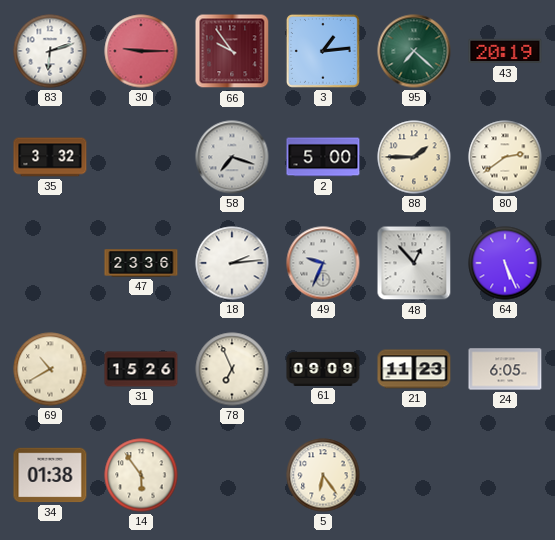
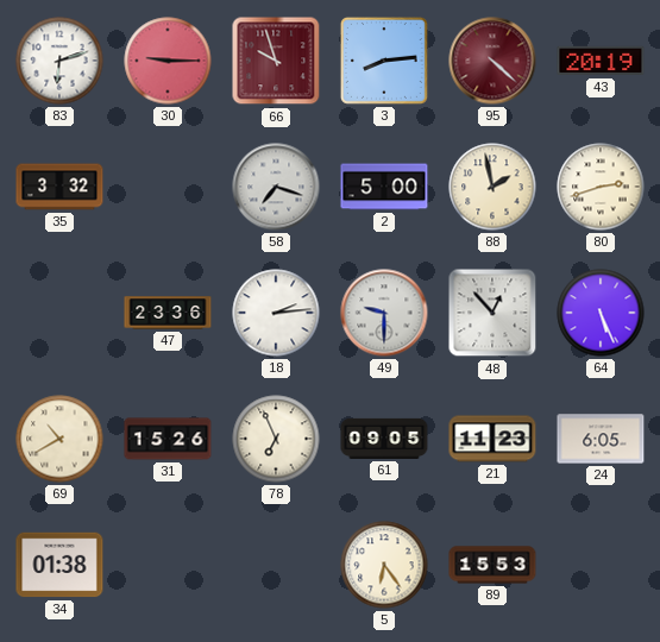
66: 9:54 -> 9:57
3: 1:14 -> 8:14
95: 7:22 -> 4:22
95 dial: green -> burgundy
88: 1:45 -> 1:58
80: 2:39 -> 2:42
49: 9:34 -> 9:30
61: 09:09 -> 09:05
14: 5:54 -> none
89: none -> 15:53
